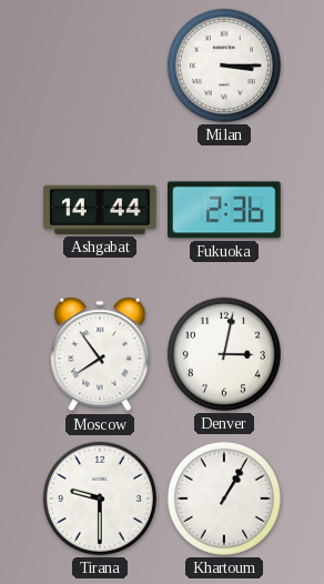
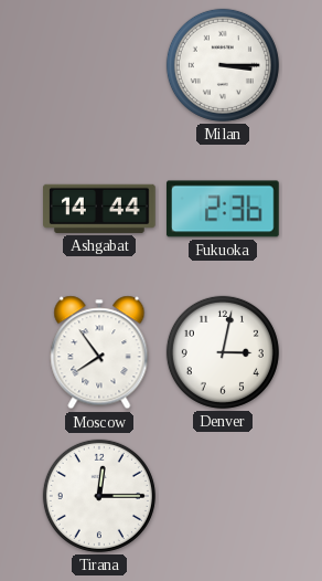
Tirana: 9:30 -> 12:15
Khartoum: 1:05 -> none
